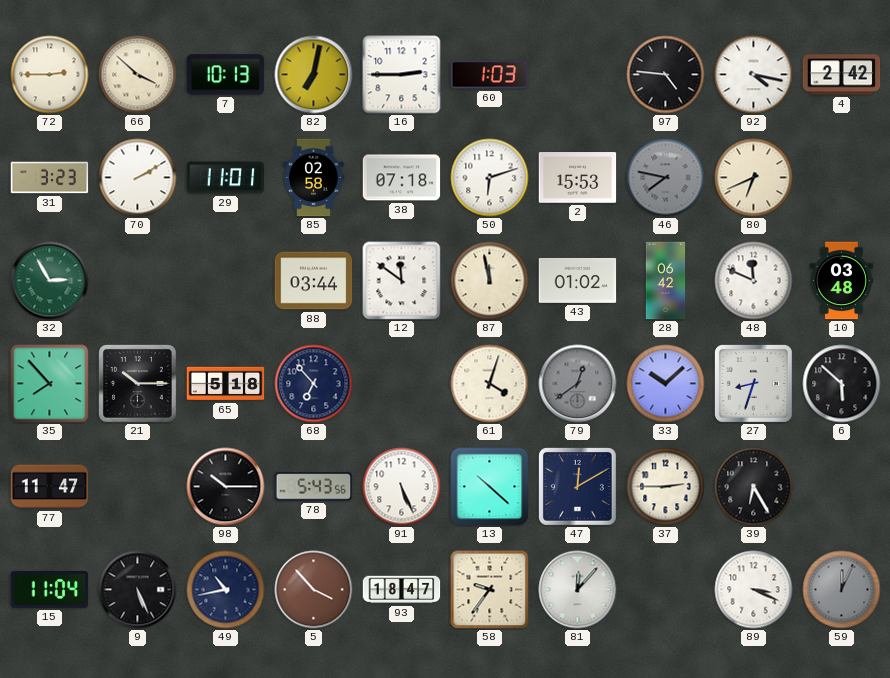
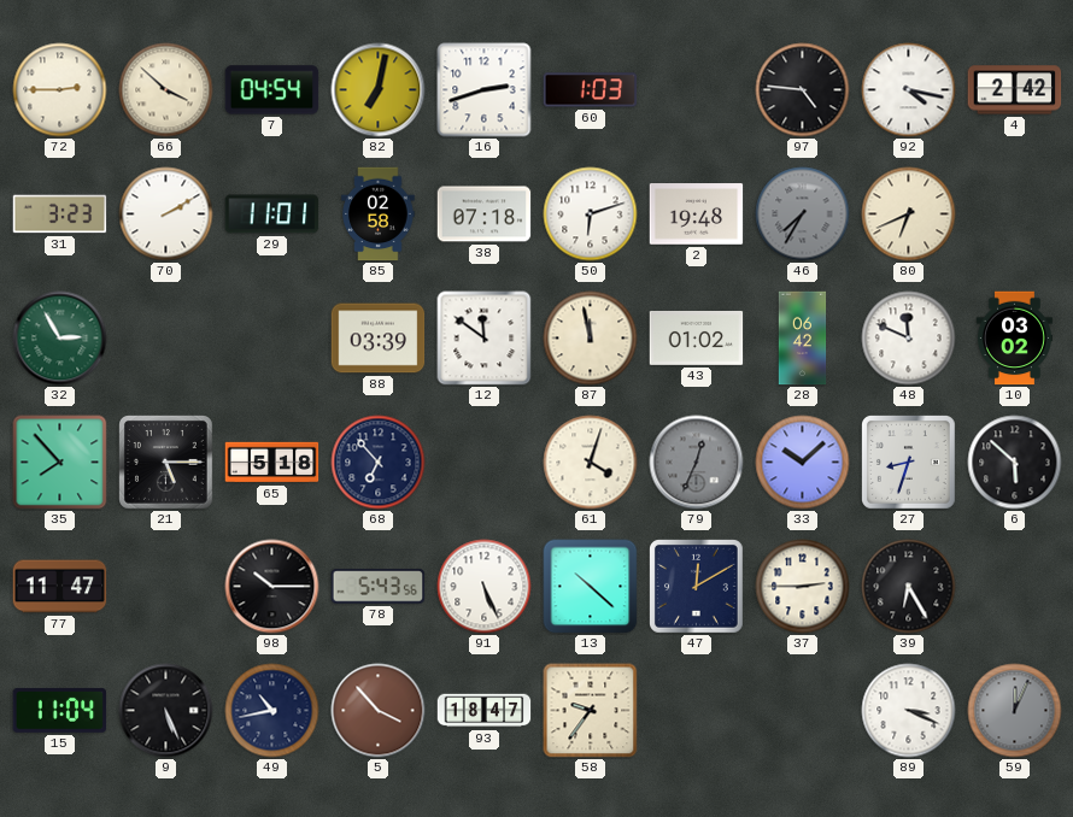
7: 10:13 -> 04:54
16: 2:45 -> 2:42
2: 15:53 -> 19:48
46: 7:47 -> 7:35
88: 03:44 -> 03:39
10: 03:48 -> 03:02
21: 10:15 -> 5:15
79: 12:39 -> 12:34
81: 12:07 -> none
